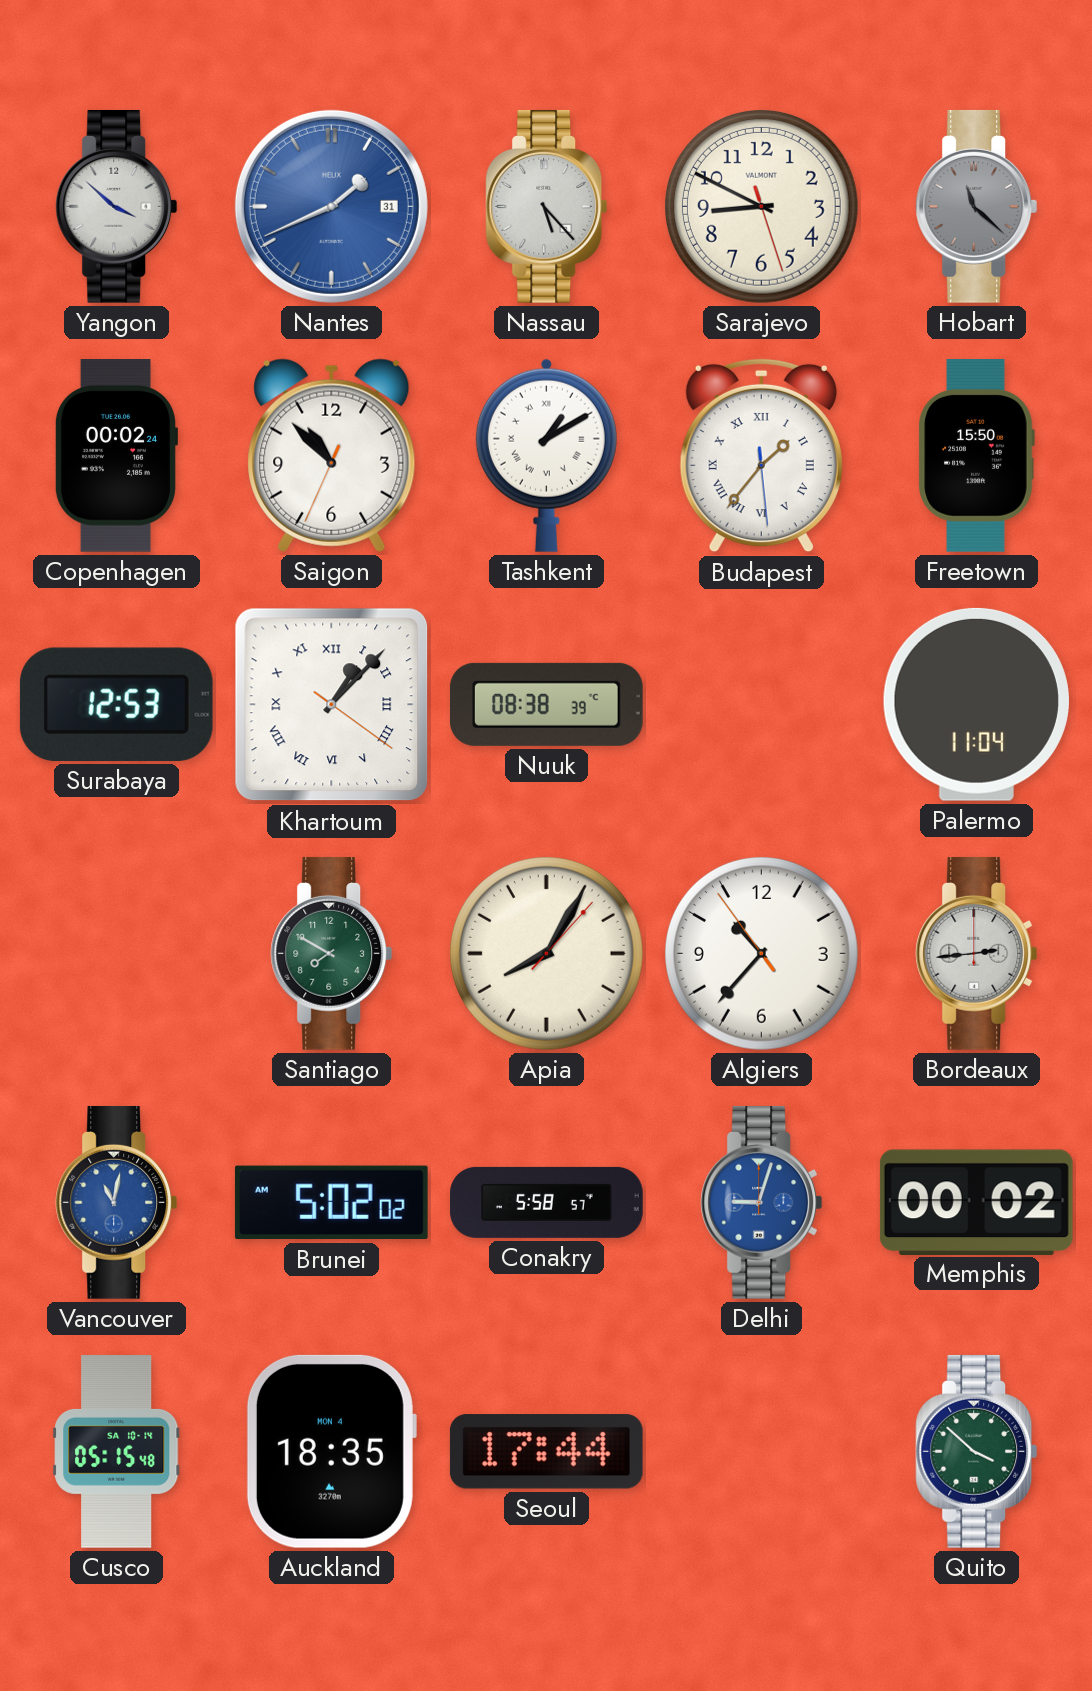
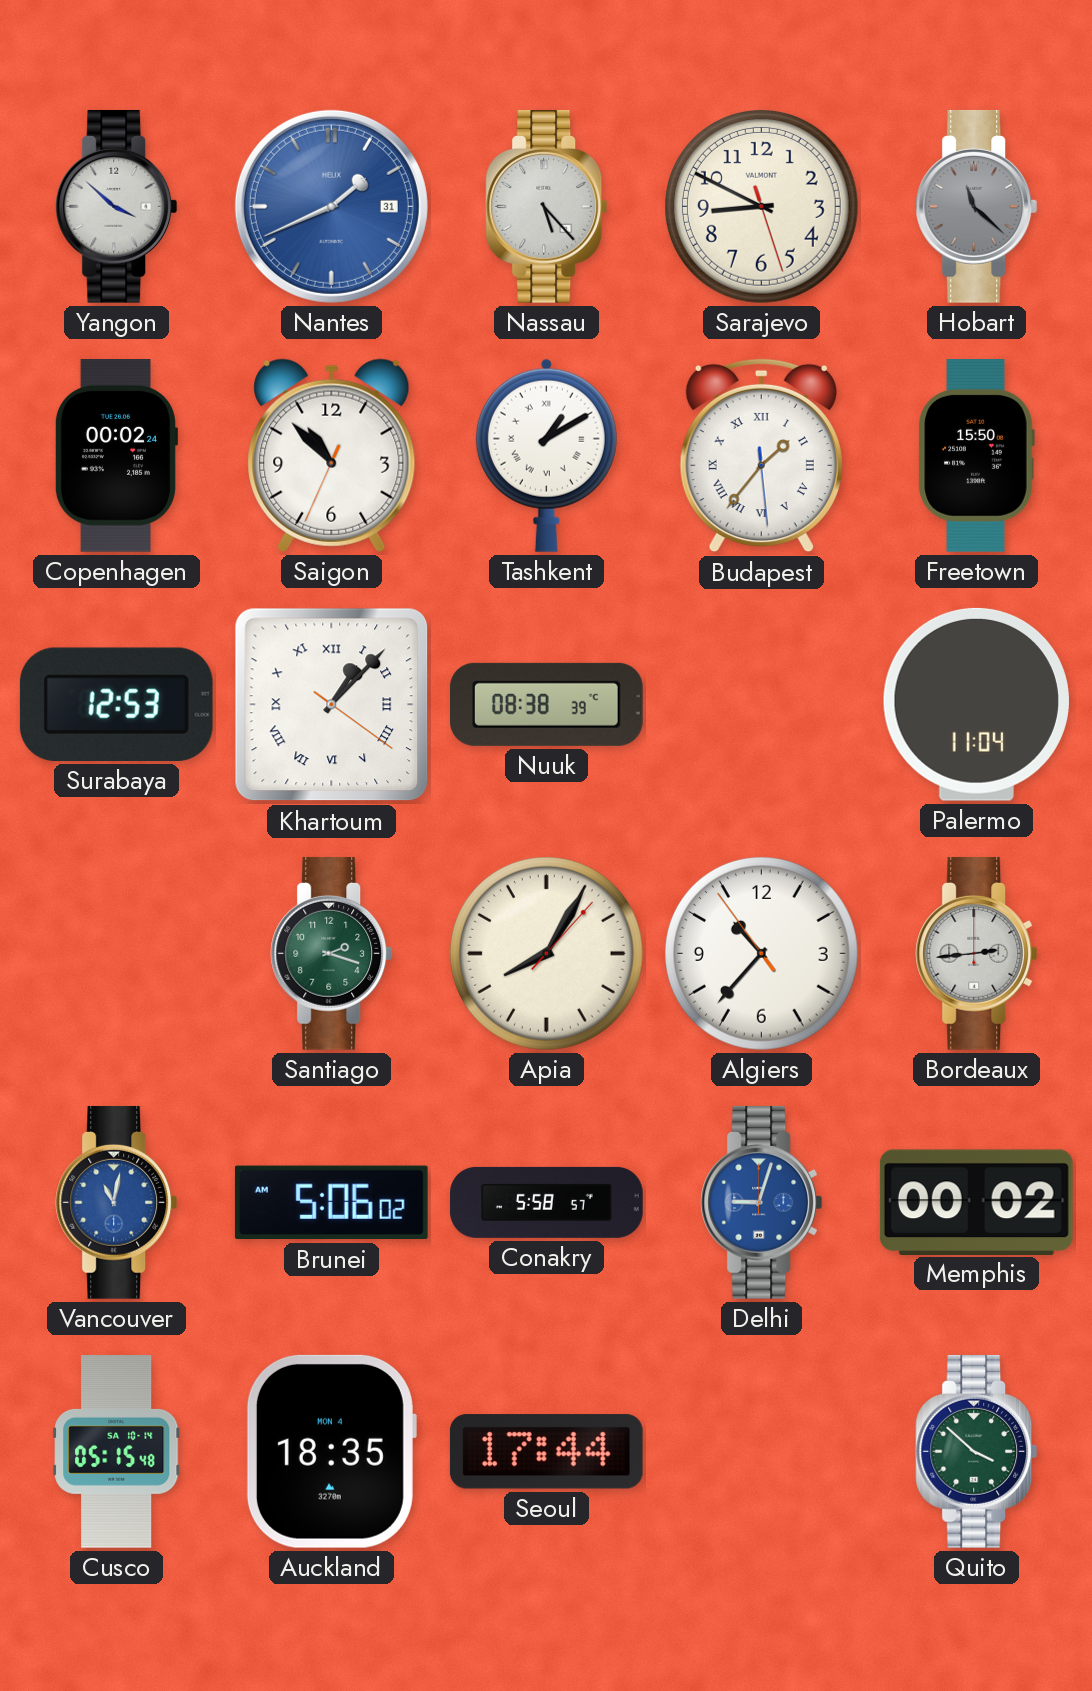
Santiago: 7:50 -> 2:18
Brunei: 5:02 -> 5:06
